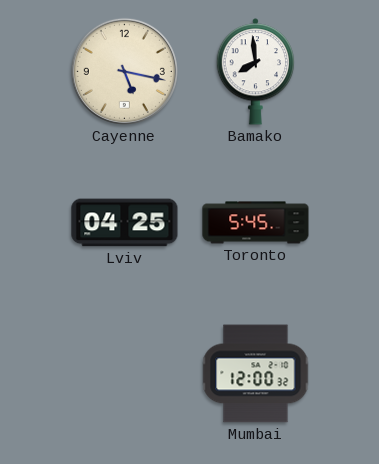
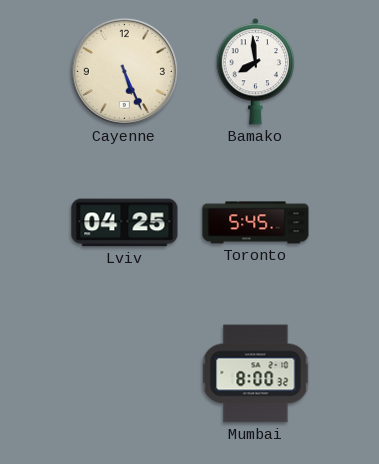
Cayenne: 5:17 -> 5:26
Mumbai: 12:00 -> 8:00
